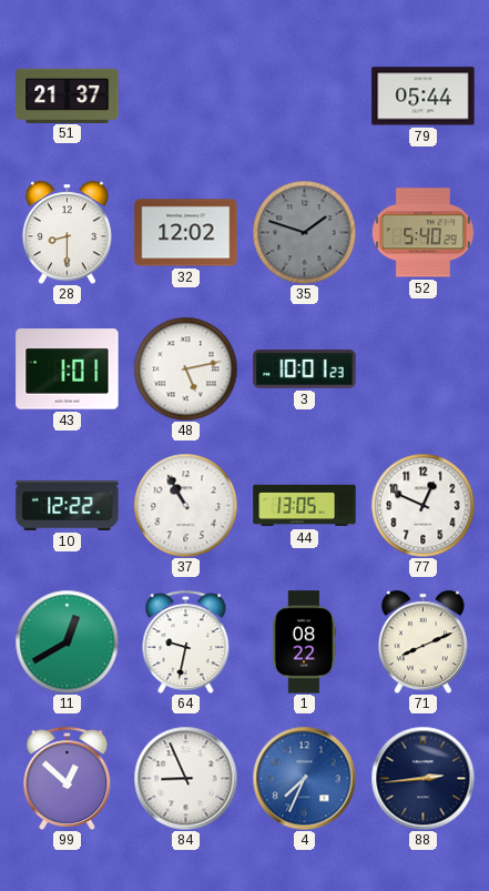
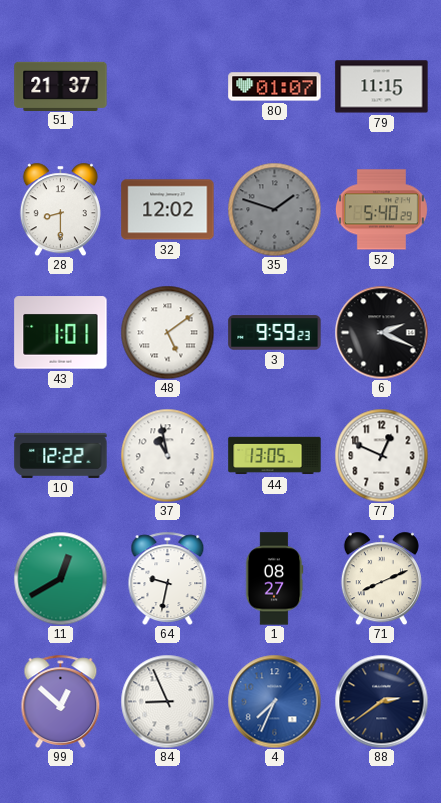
80: none -> 01:07
79: 05:44 -> 11:15
48: 5:13 -> 5:09
3: 10:01 -> 9:59
6: none -> 2:19
37: 10:55 -> 10:58
1: 08:22 -> 08:27
88: 2:44 -> 2:39
